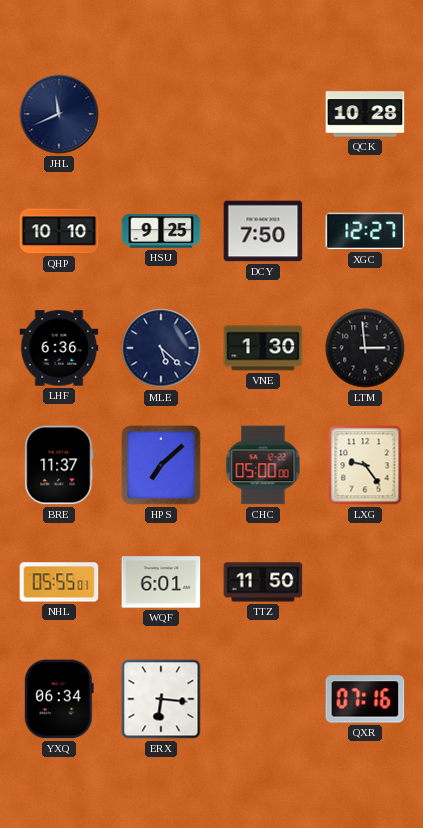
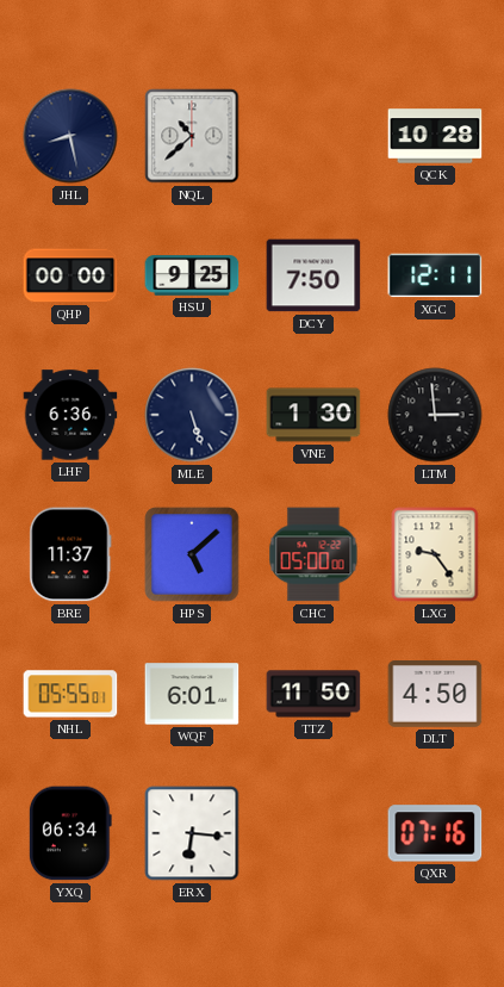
JHL: 11:41 -> 8:28
NQL: none -> 10:38
QHP: 10:10 -> 00:00
XGC: 12:27 -> 12:11
MLE: 5:22 -> 5:27
HPS: 7:08 -> 5:08
DLT: none -> 4:50
